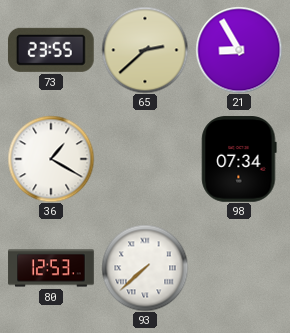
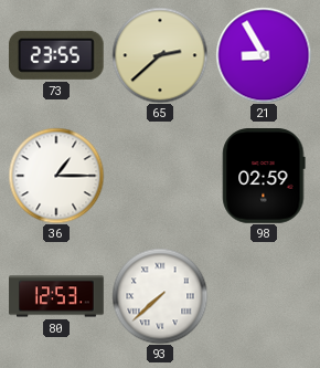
36: 1:20 -> 1:15
98: 07:34 -> 02:59
